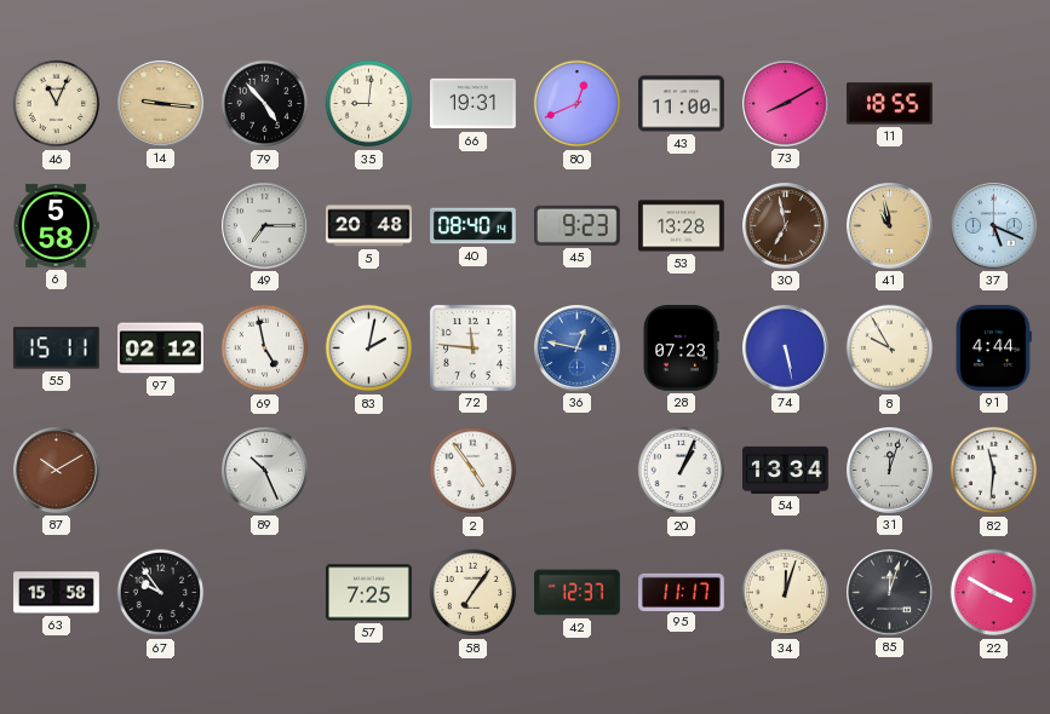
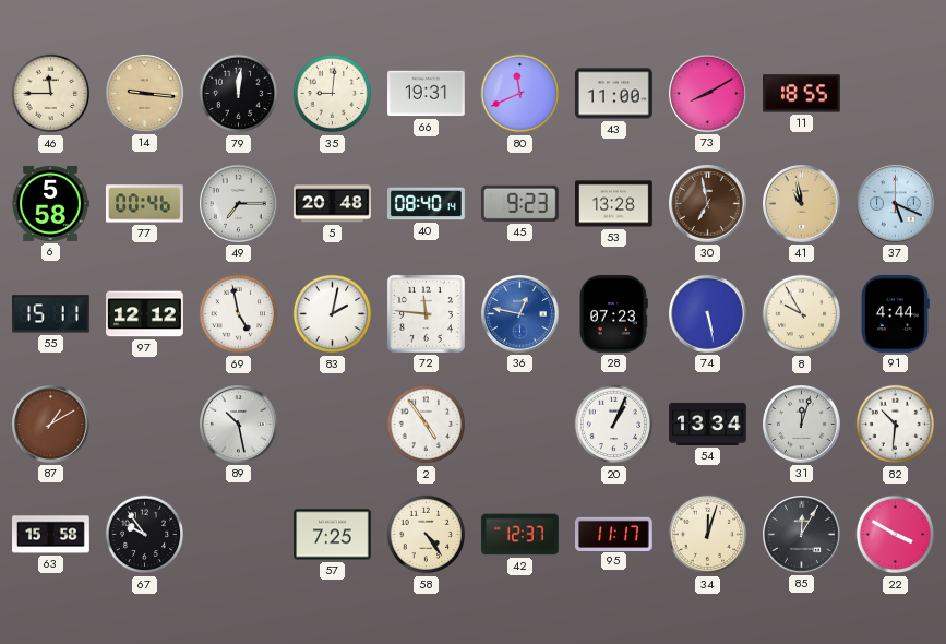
46: 11:04 -> 11:45
79: 4:53 -> 12:01
80: 12:41 -> 11:41
77: none -> 00:46
97: 02:12 -> 12:12
87: 10:10 -> 1:10
89: 10:26 -> 10:28
82: 11:31 -> 10:31
58: 7:06 -> 4:24
85: 12:03 -> 12:05
